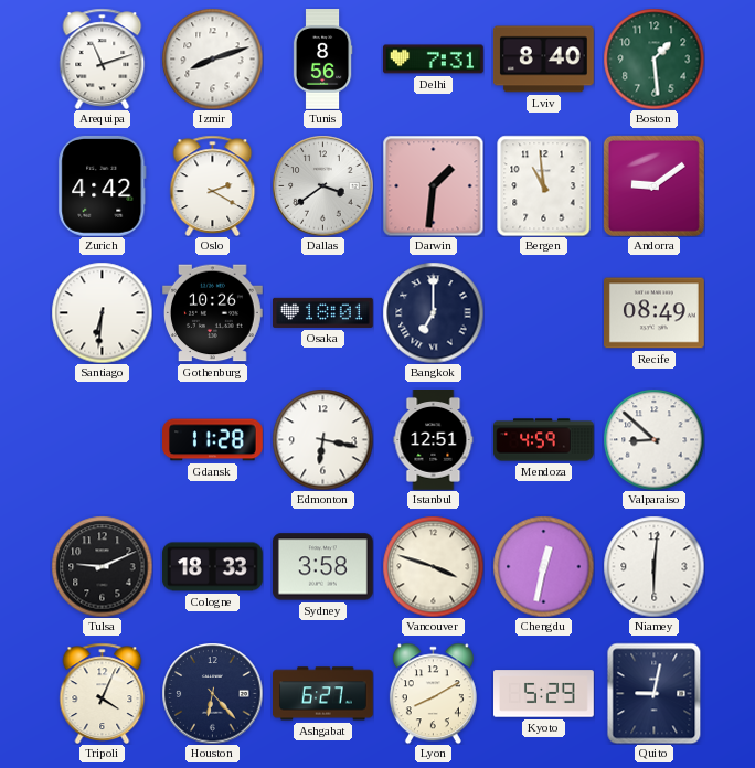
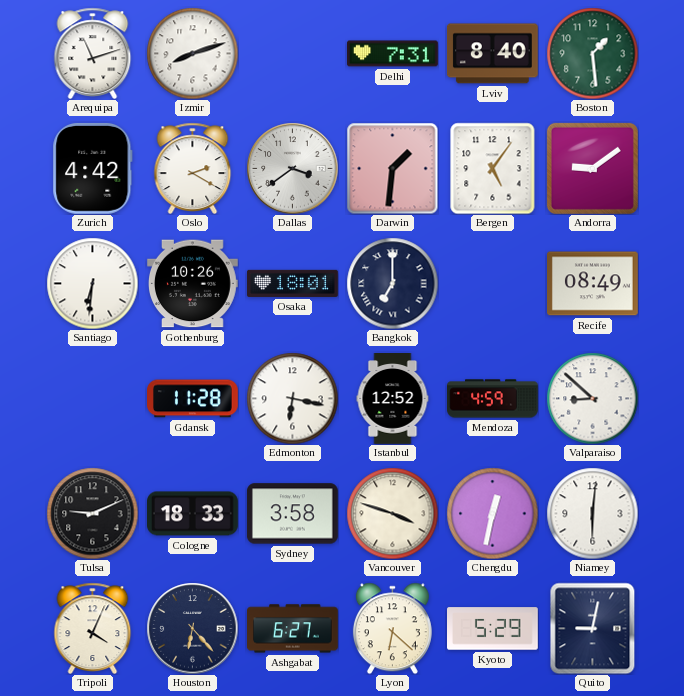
Tunis: 8:56 -> none
Bergen: 10:59 -> 5:06
Istanbul: 12:51 -> 12:52
Lyon: 8:10 -> 6:22
